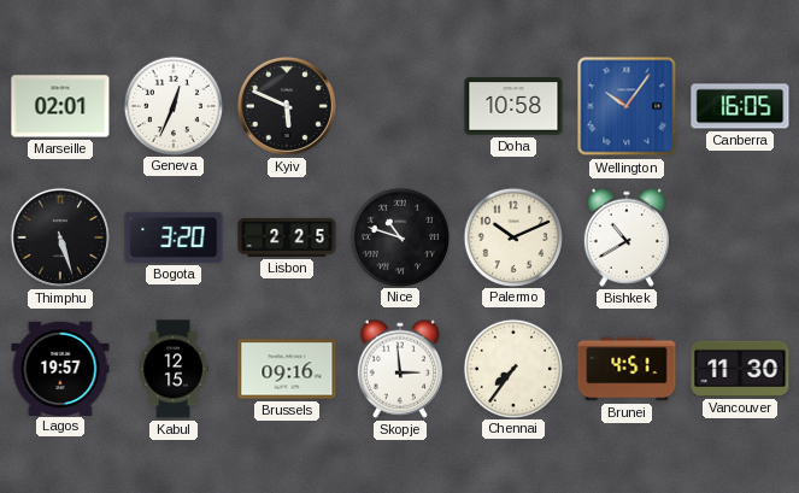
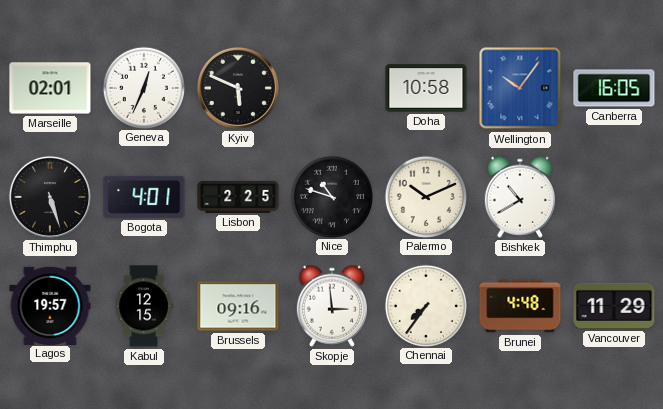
Bogota: 3:20 -> 4:01
Brunei: 4:51 -> 4:48
Vancouver: 11:30 -> 11:29
